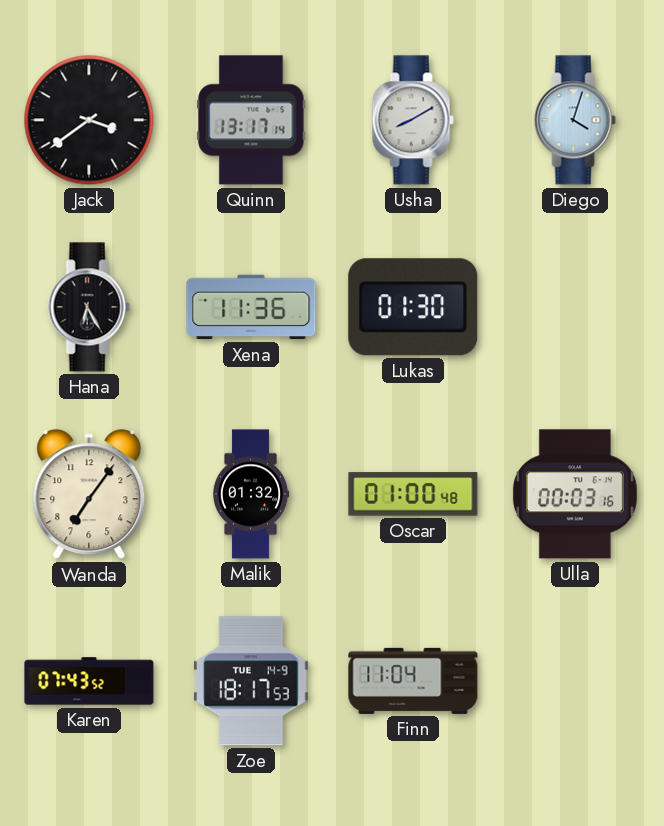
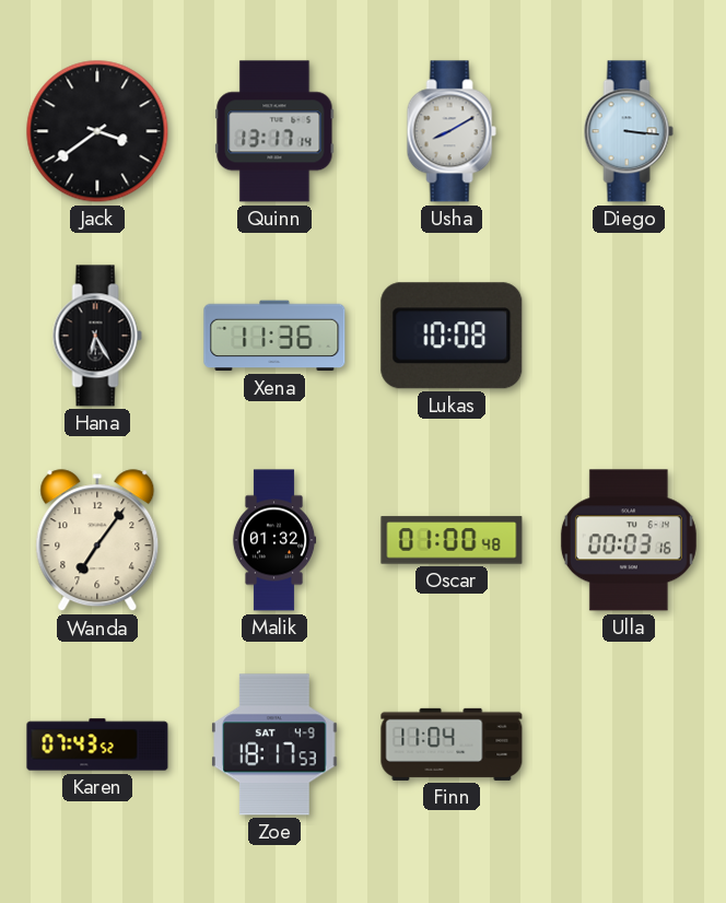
Diego: 4:03 -> 3:16
Lukas: 01:30 -> 10:08
Zoe date: TUE 14-9 -> SAT 4-9
